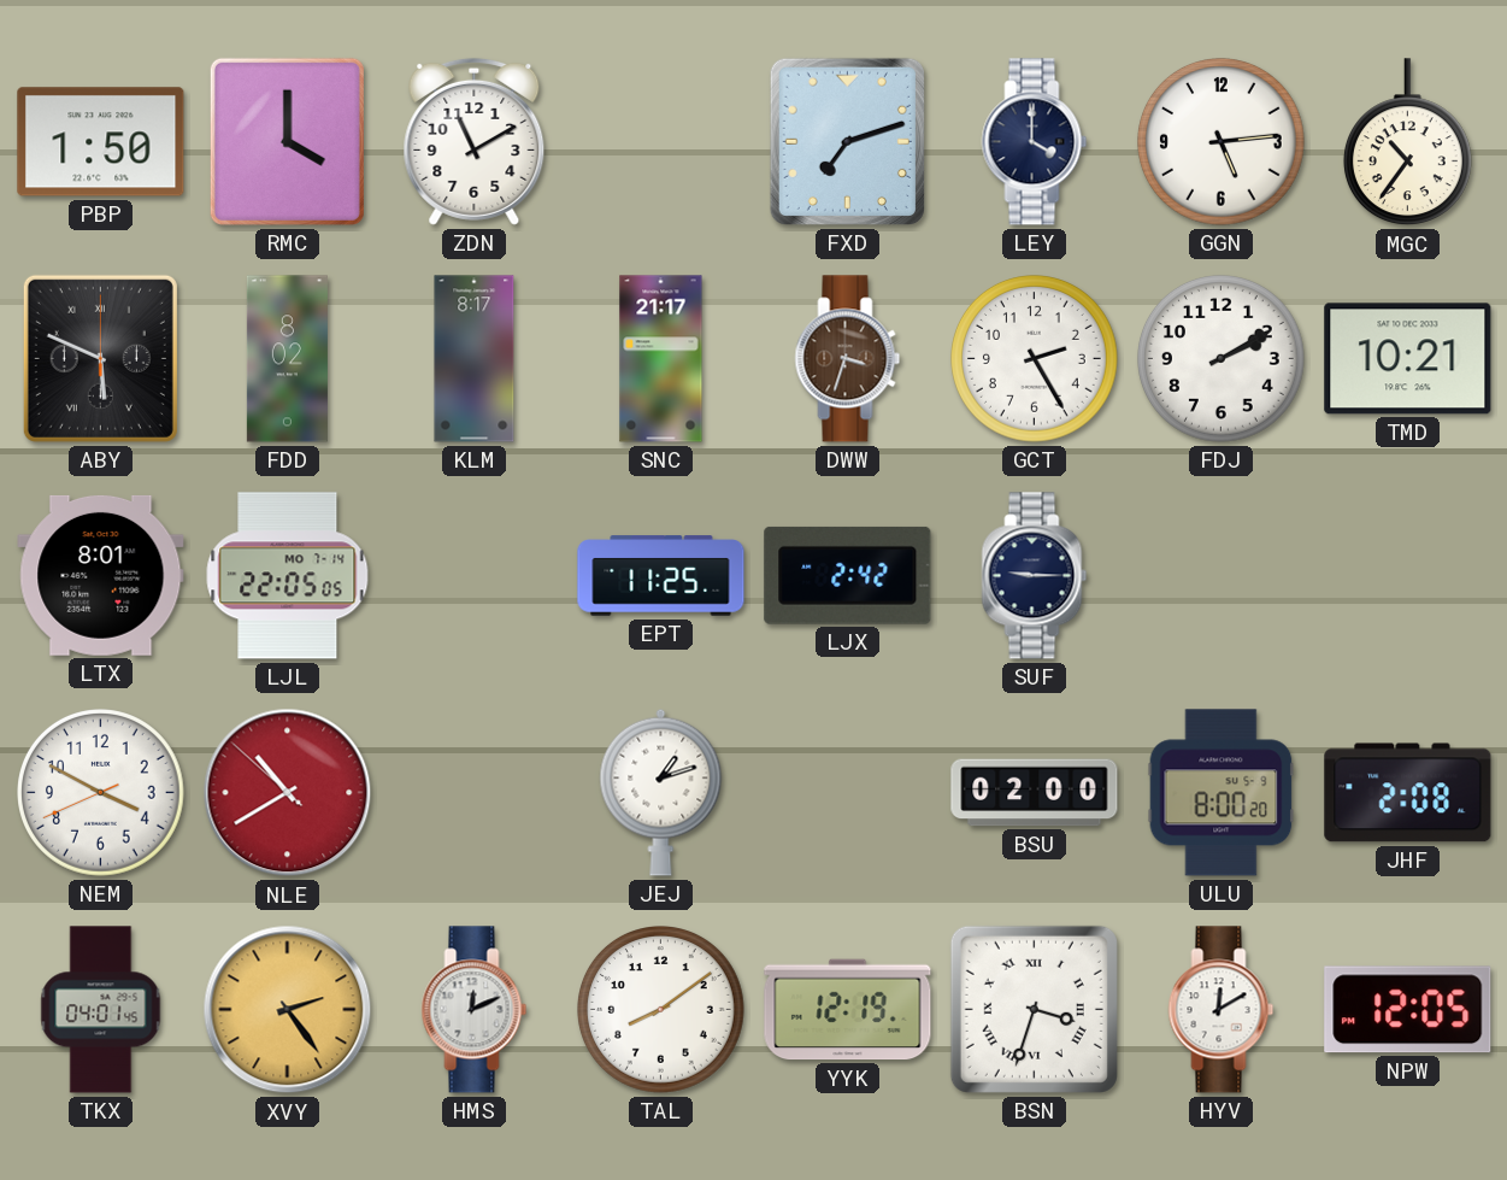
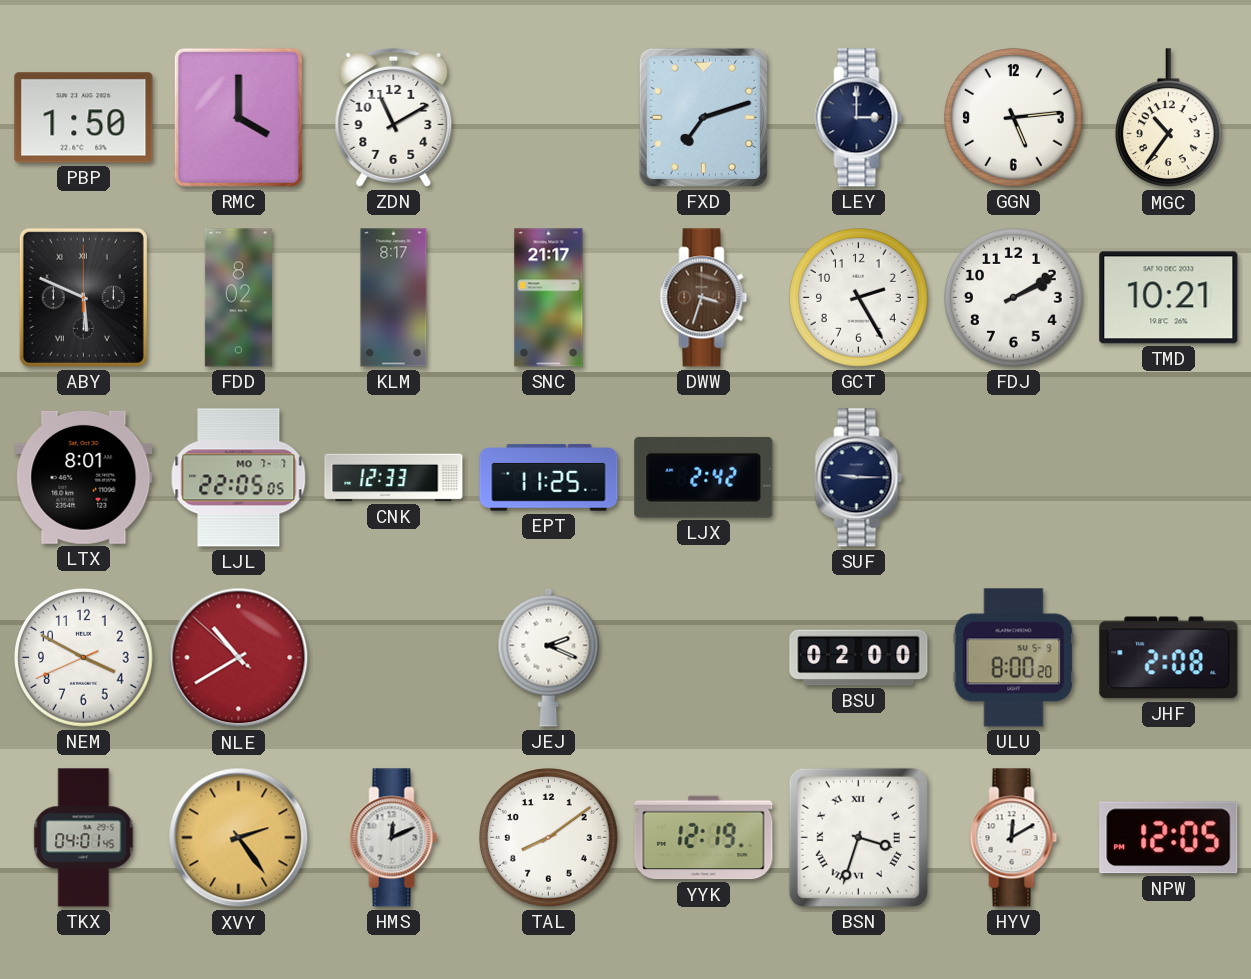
LEY: 4:00 -> 3:00
LJL date: MO 7-14 -> MO 7-7
CNK: none -> 12:33
JEJ: 1:12 -> 2:19
